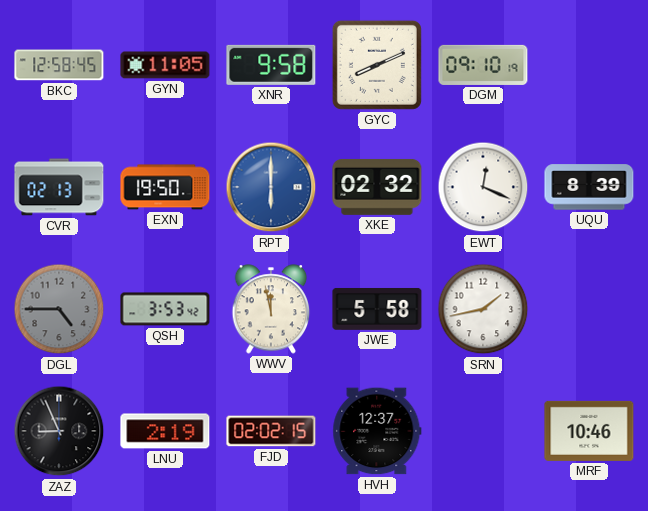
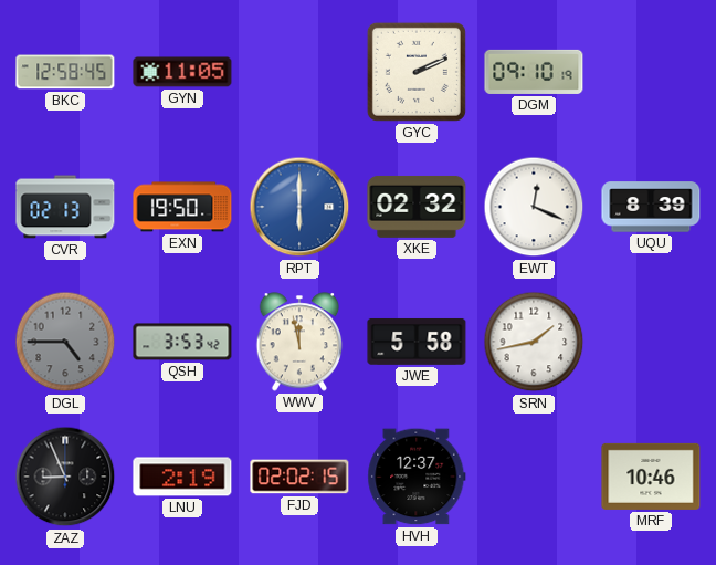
XNR: 9:58 -> none
GYC: 8:11 -> 2:11
